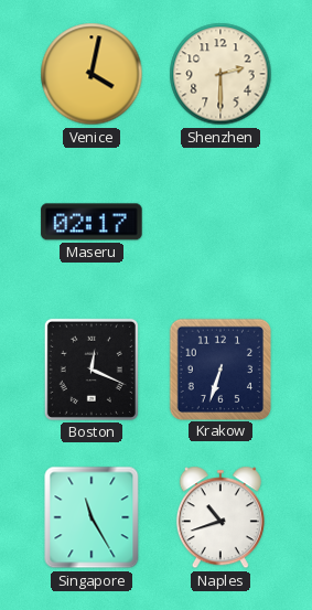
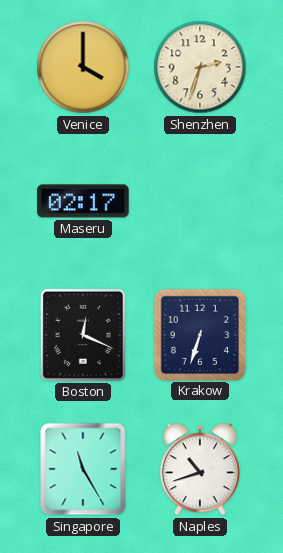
Venice: 4:02 -> 4:00
Shenzhen: 2:30 -> 2:33
